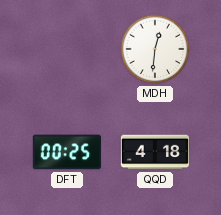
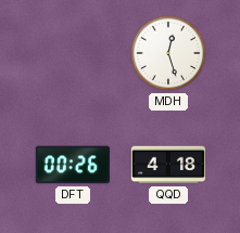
MDH: 12:31 -> 12:27
DFT: 00:25 -> 00:26
